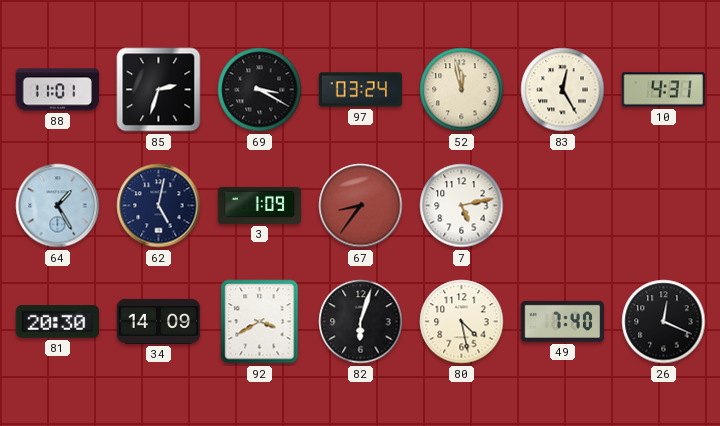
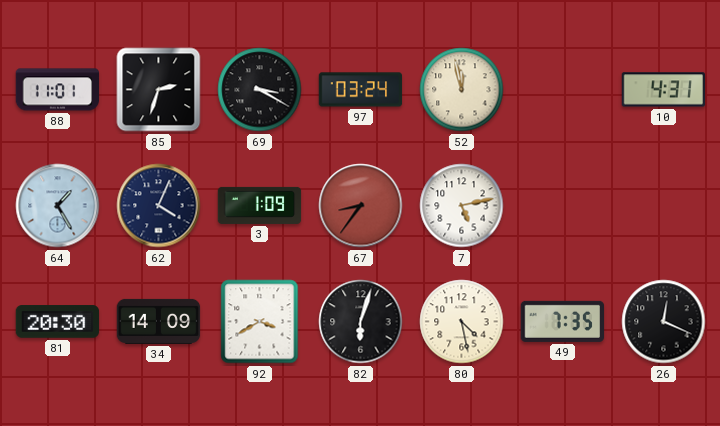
83: 12:25 -> none
62: 5:02 -> 4:04
49: 7:40 -> 7:35
